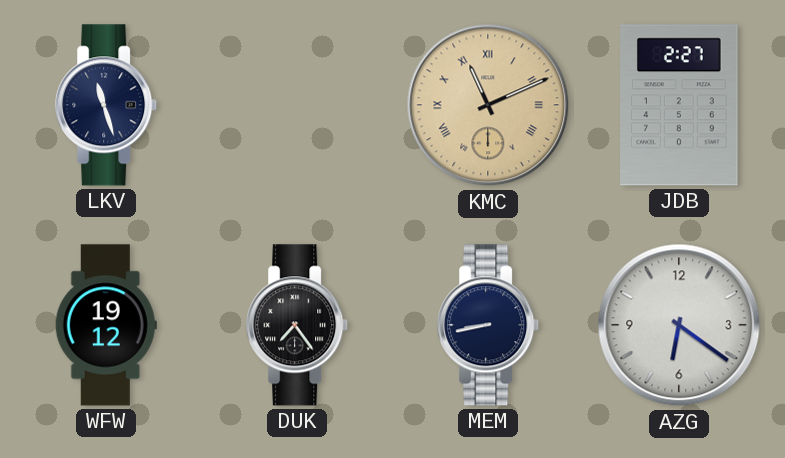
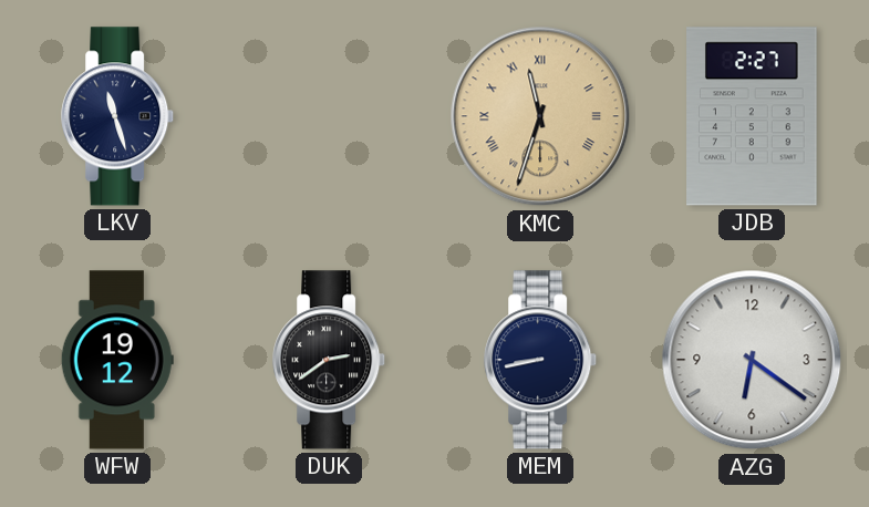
KMC: 11:11 -> 11:33
DUK: 7:24 -> 2:39
